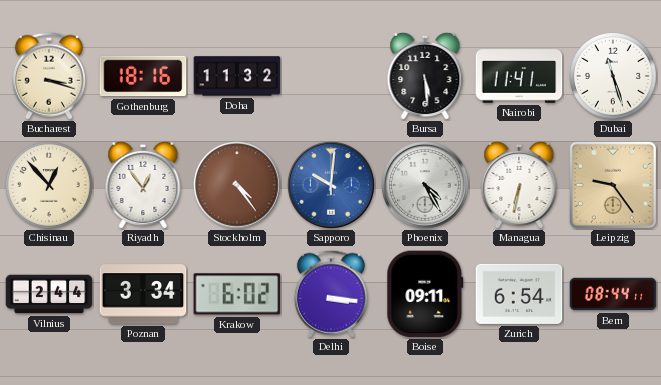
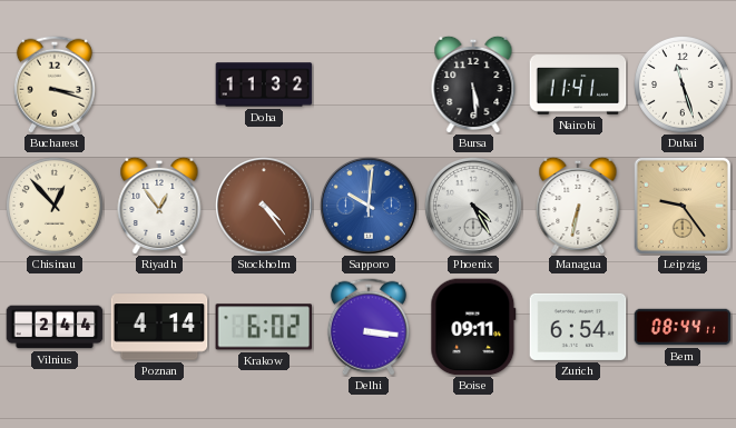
Gothenburg: 18:16 -> none
Poznan: 3:34 -> 4:14
